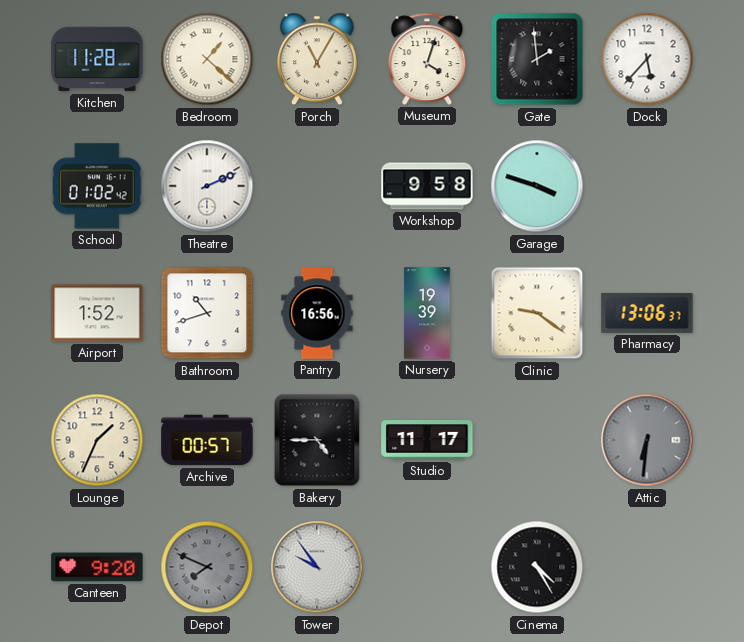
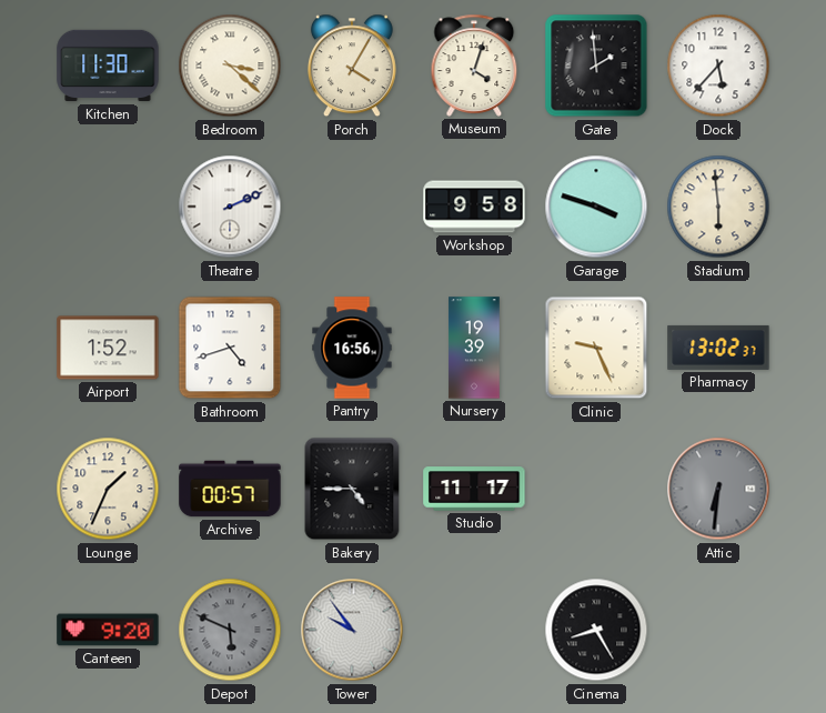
Kitchen: 11:28 -> 11:30
Bedroom: 1:22 -> 3:22
Porch: 11:05 -> 4:05
School: 01:02 -> none
Stadium: none -> 5:59
Bathroom: 10:42 -> 4:42
Clinic: 9:21 -> 9:26
Pharmacy: 13:06 -> 13:02
Depot: 7:49 -> 5:49
Cinema: 4:25 -> 8:25
